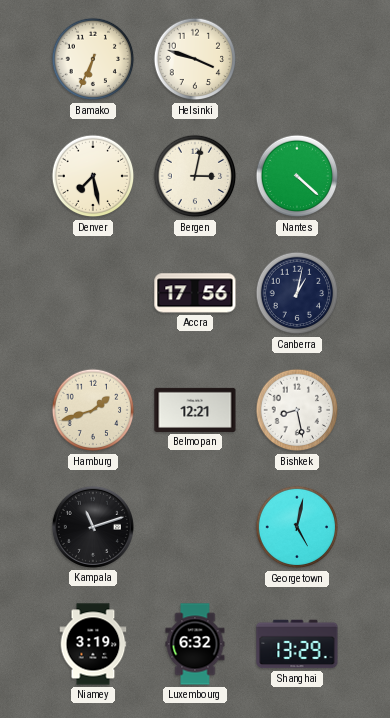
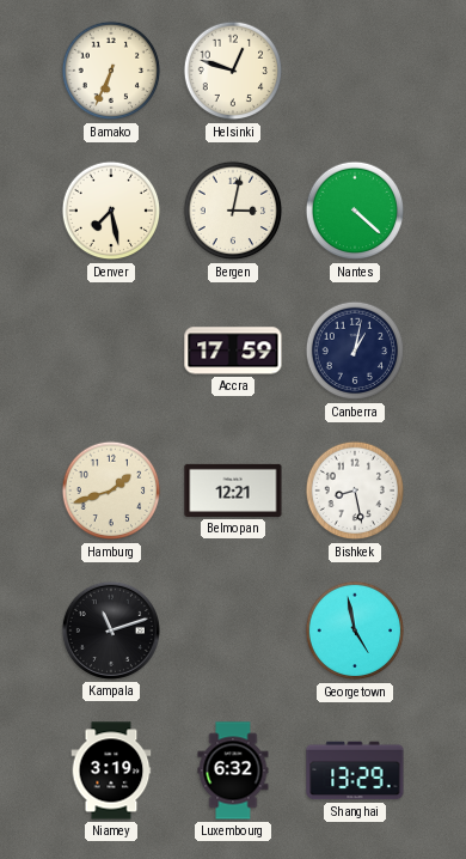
Helsinki: 3:48 -> 12:48
Accra: 17:56 -> 17:59
Georgetown: 5:02 -> 4:58
